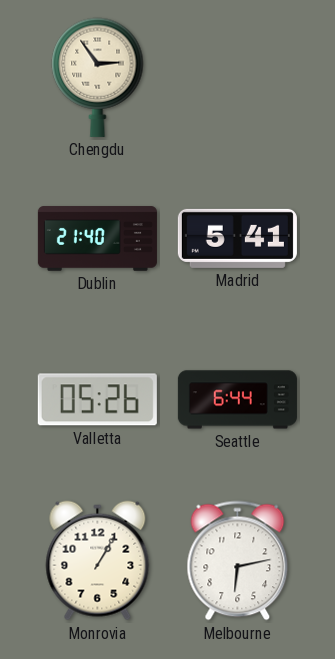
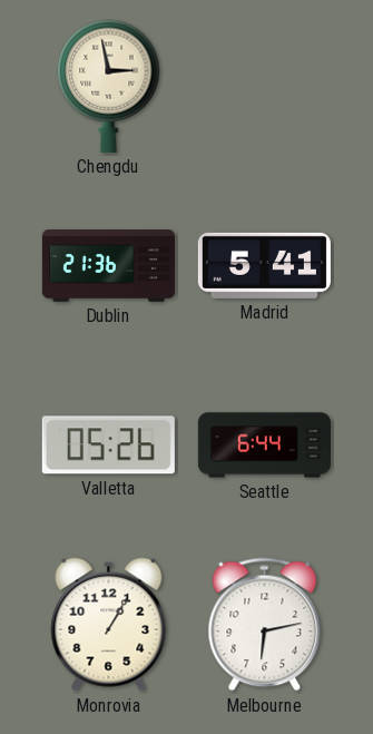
Chengdu: 2:54 -> 2:58
Dublin: 21:40 -> 21:36
